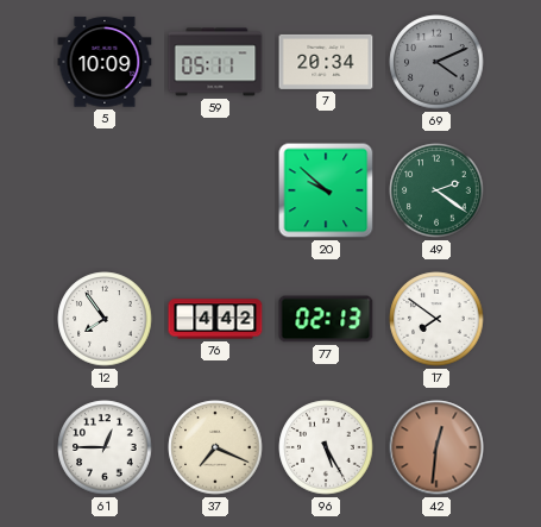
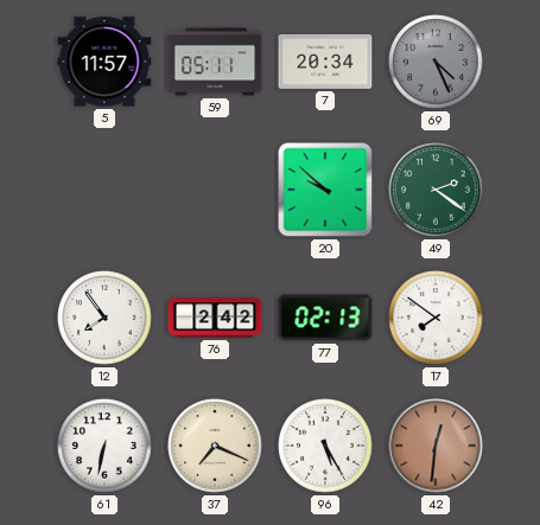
5: 10:09 -> 11:57
69: 4:11 -> 4:26
76: 4:42 -> 2:42
61: 12:45 -> 6:32
